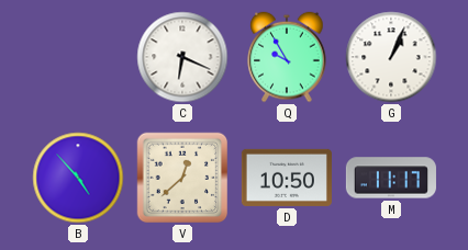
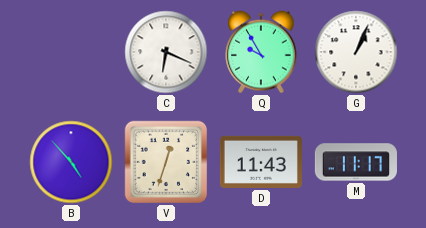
V: 12:38 -> 12:33
D: 10:50 -> 11:43
